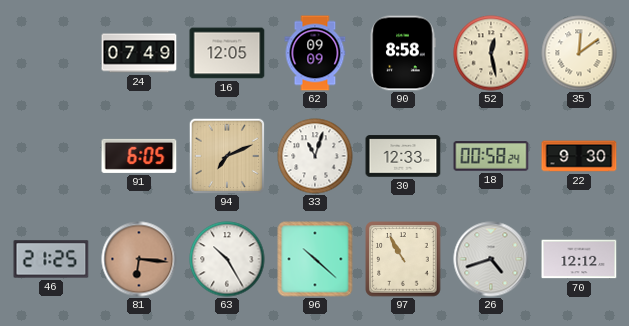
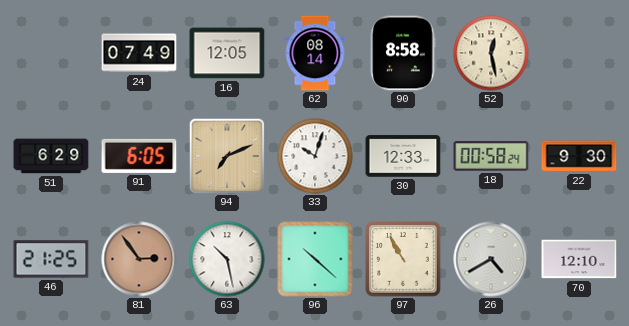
62: 09:09 -> 08:14
35: 12:09 -> none
51: none -> 6:29
33: 11:03 -> 10:03
81: 6:16 -> 2:54
63: 10:25 -> 10:28
26: 4:42 -> 4:40
70: 12:12 -> 12:10
